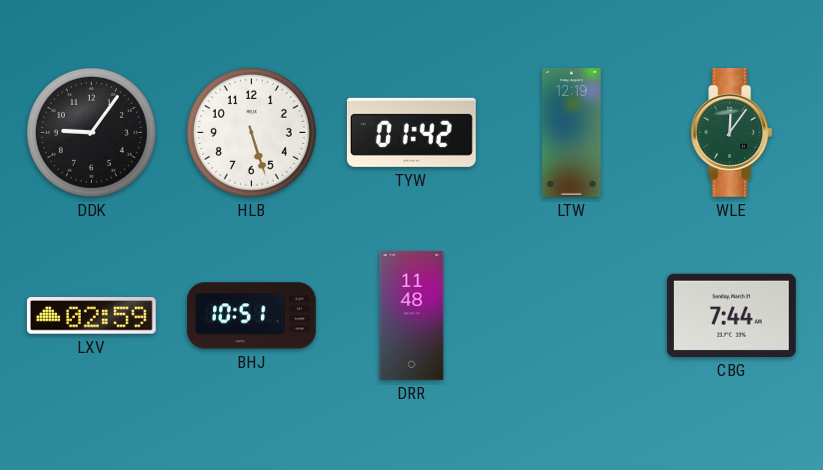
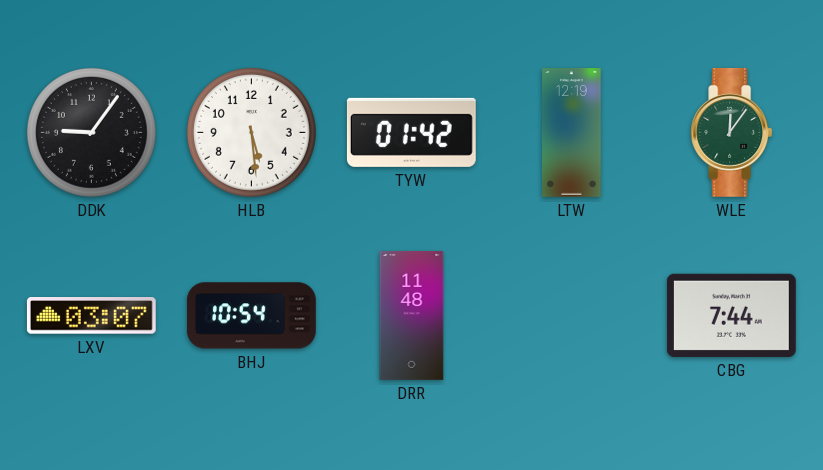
HLB: 5:27 -> 5:29
LXV: 02:59 -> 03:07
BHJ: 10:51 -> 10:54
